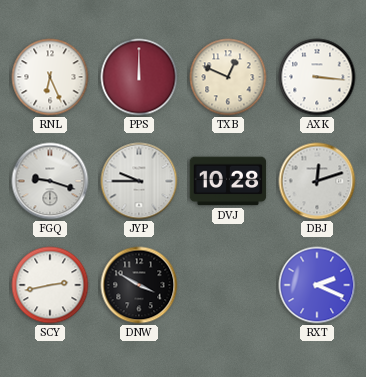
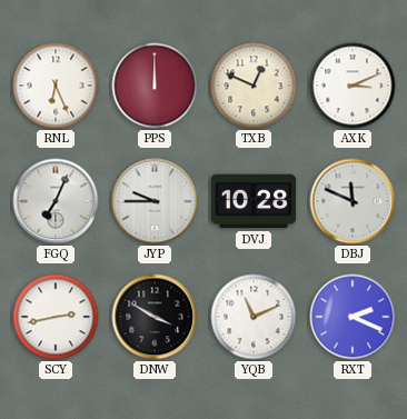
AXK: 3:16 -> 3:11
FGQ: 9:18 -> 7:04
DBJ: 12:12 -> 11:49
YQB: none -> 11:11
